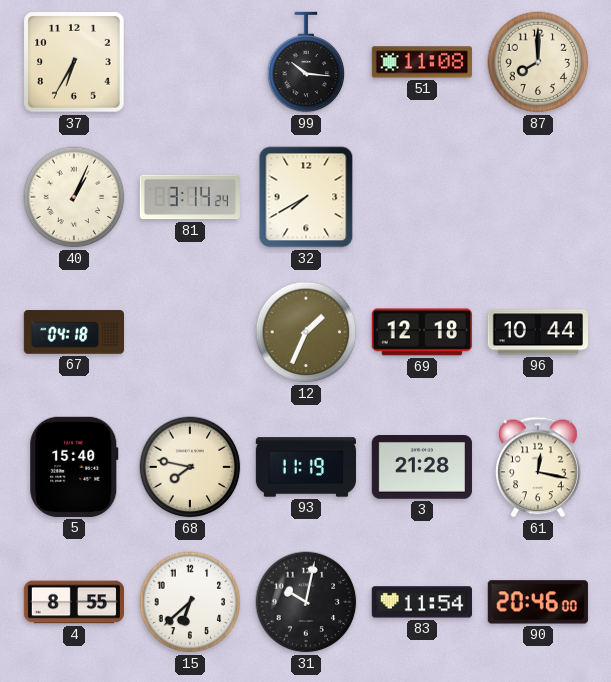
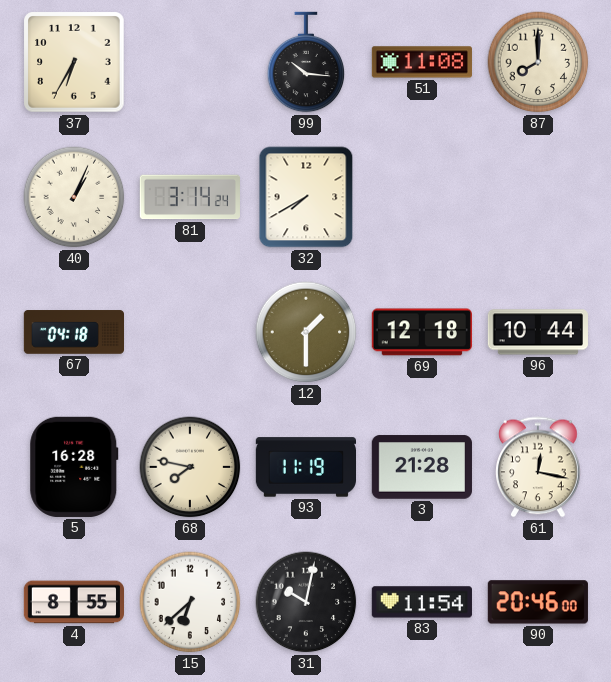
12: 1:34 -> 1:30
5: 15:40 -> 16:28
